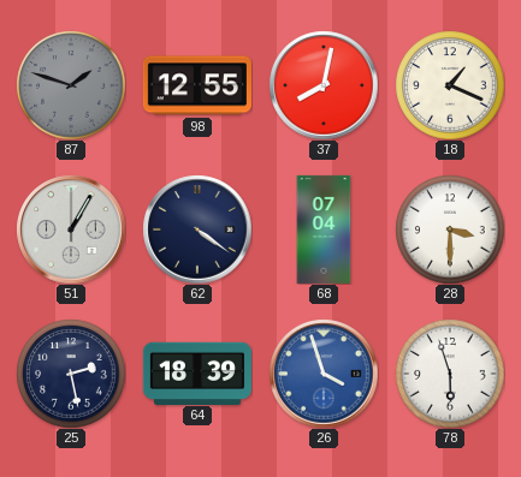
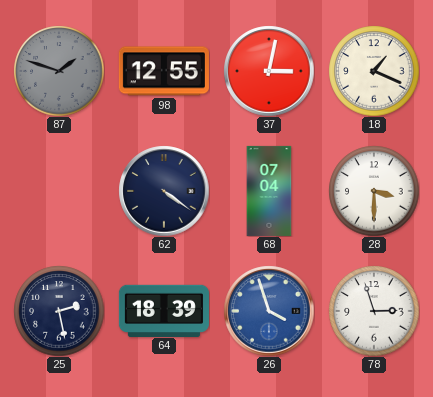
37: 8:02 -> 3:02
51: 1:05 -> none
78: 5:57 -> 2:57
